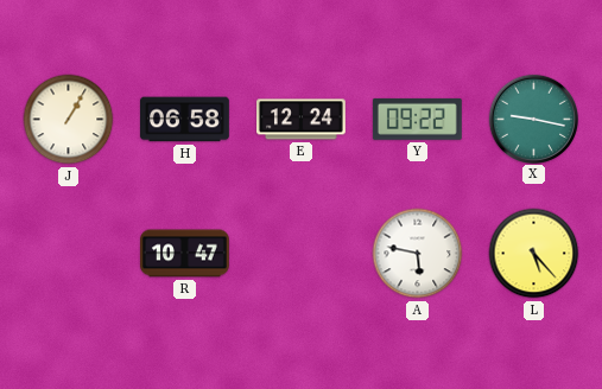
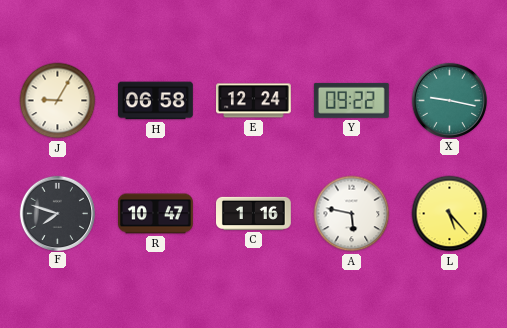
J: 1:05 -> 9:05
F: none -> 7:48
C: none -> 1:16
